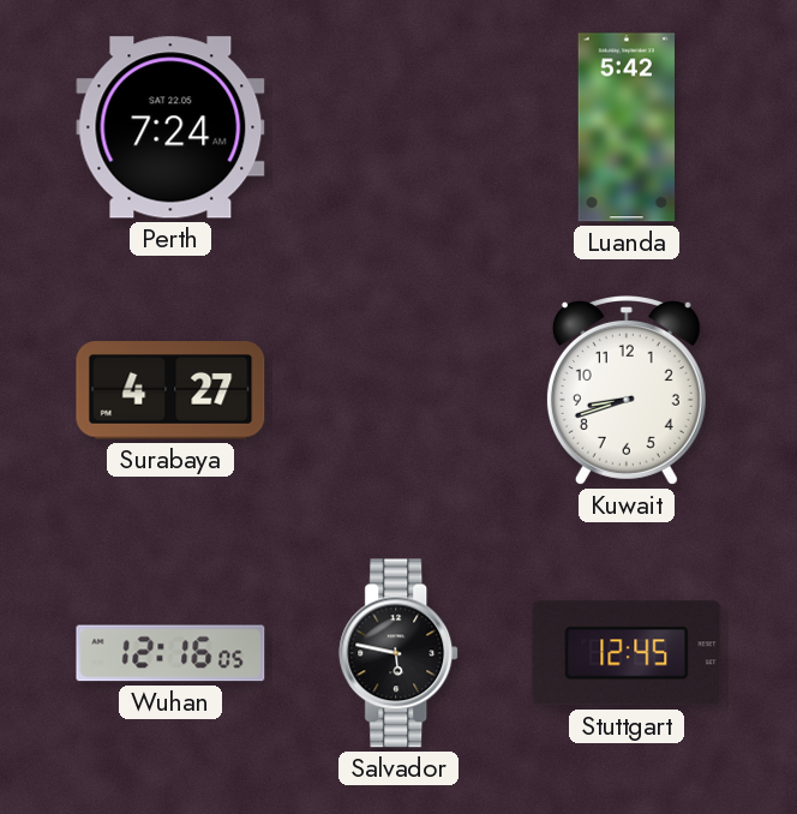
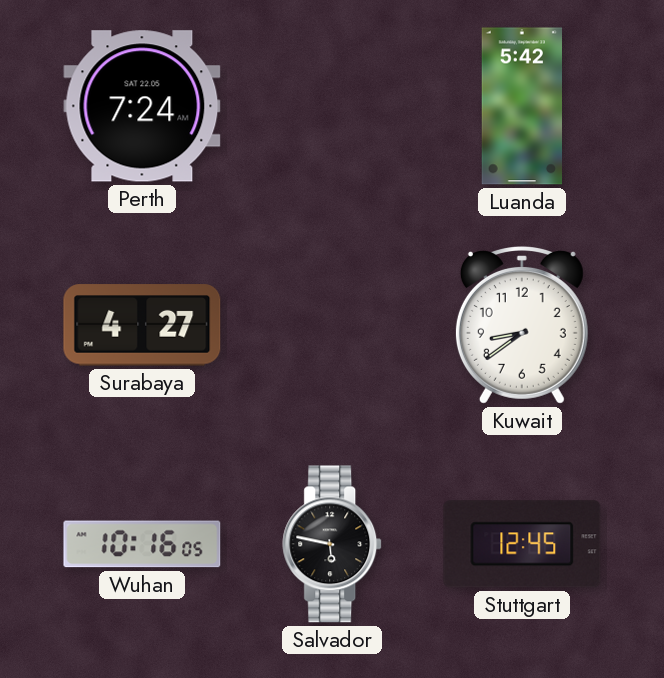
Kuwait: 8:42 -> 8:39
Wuhan: 12:16 -> 10:16
